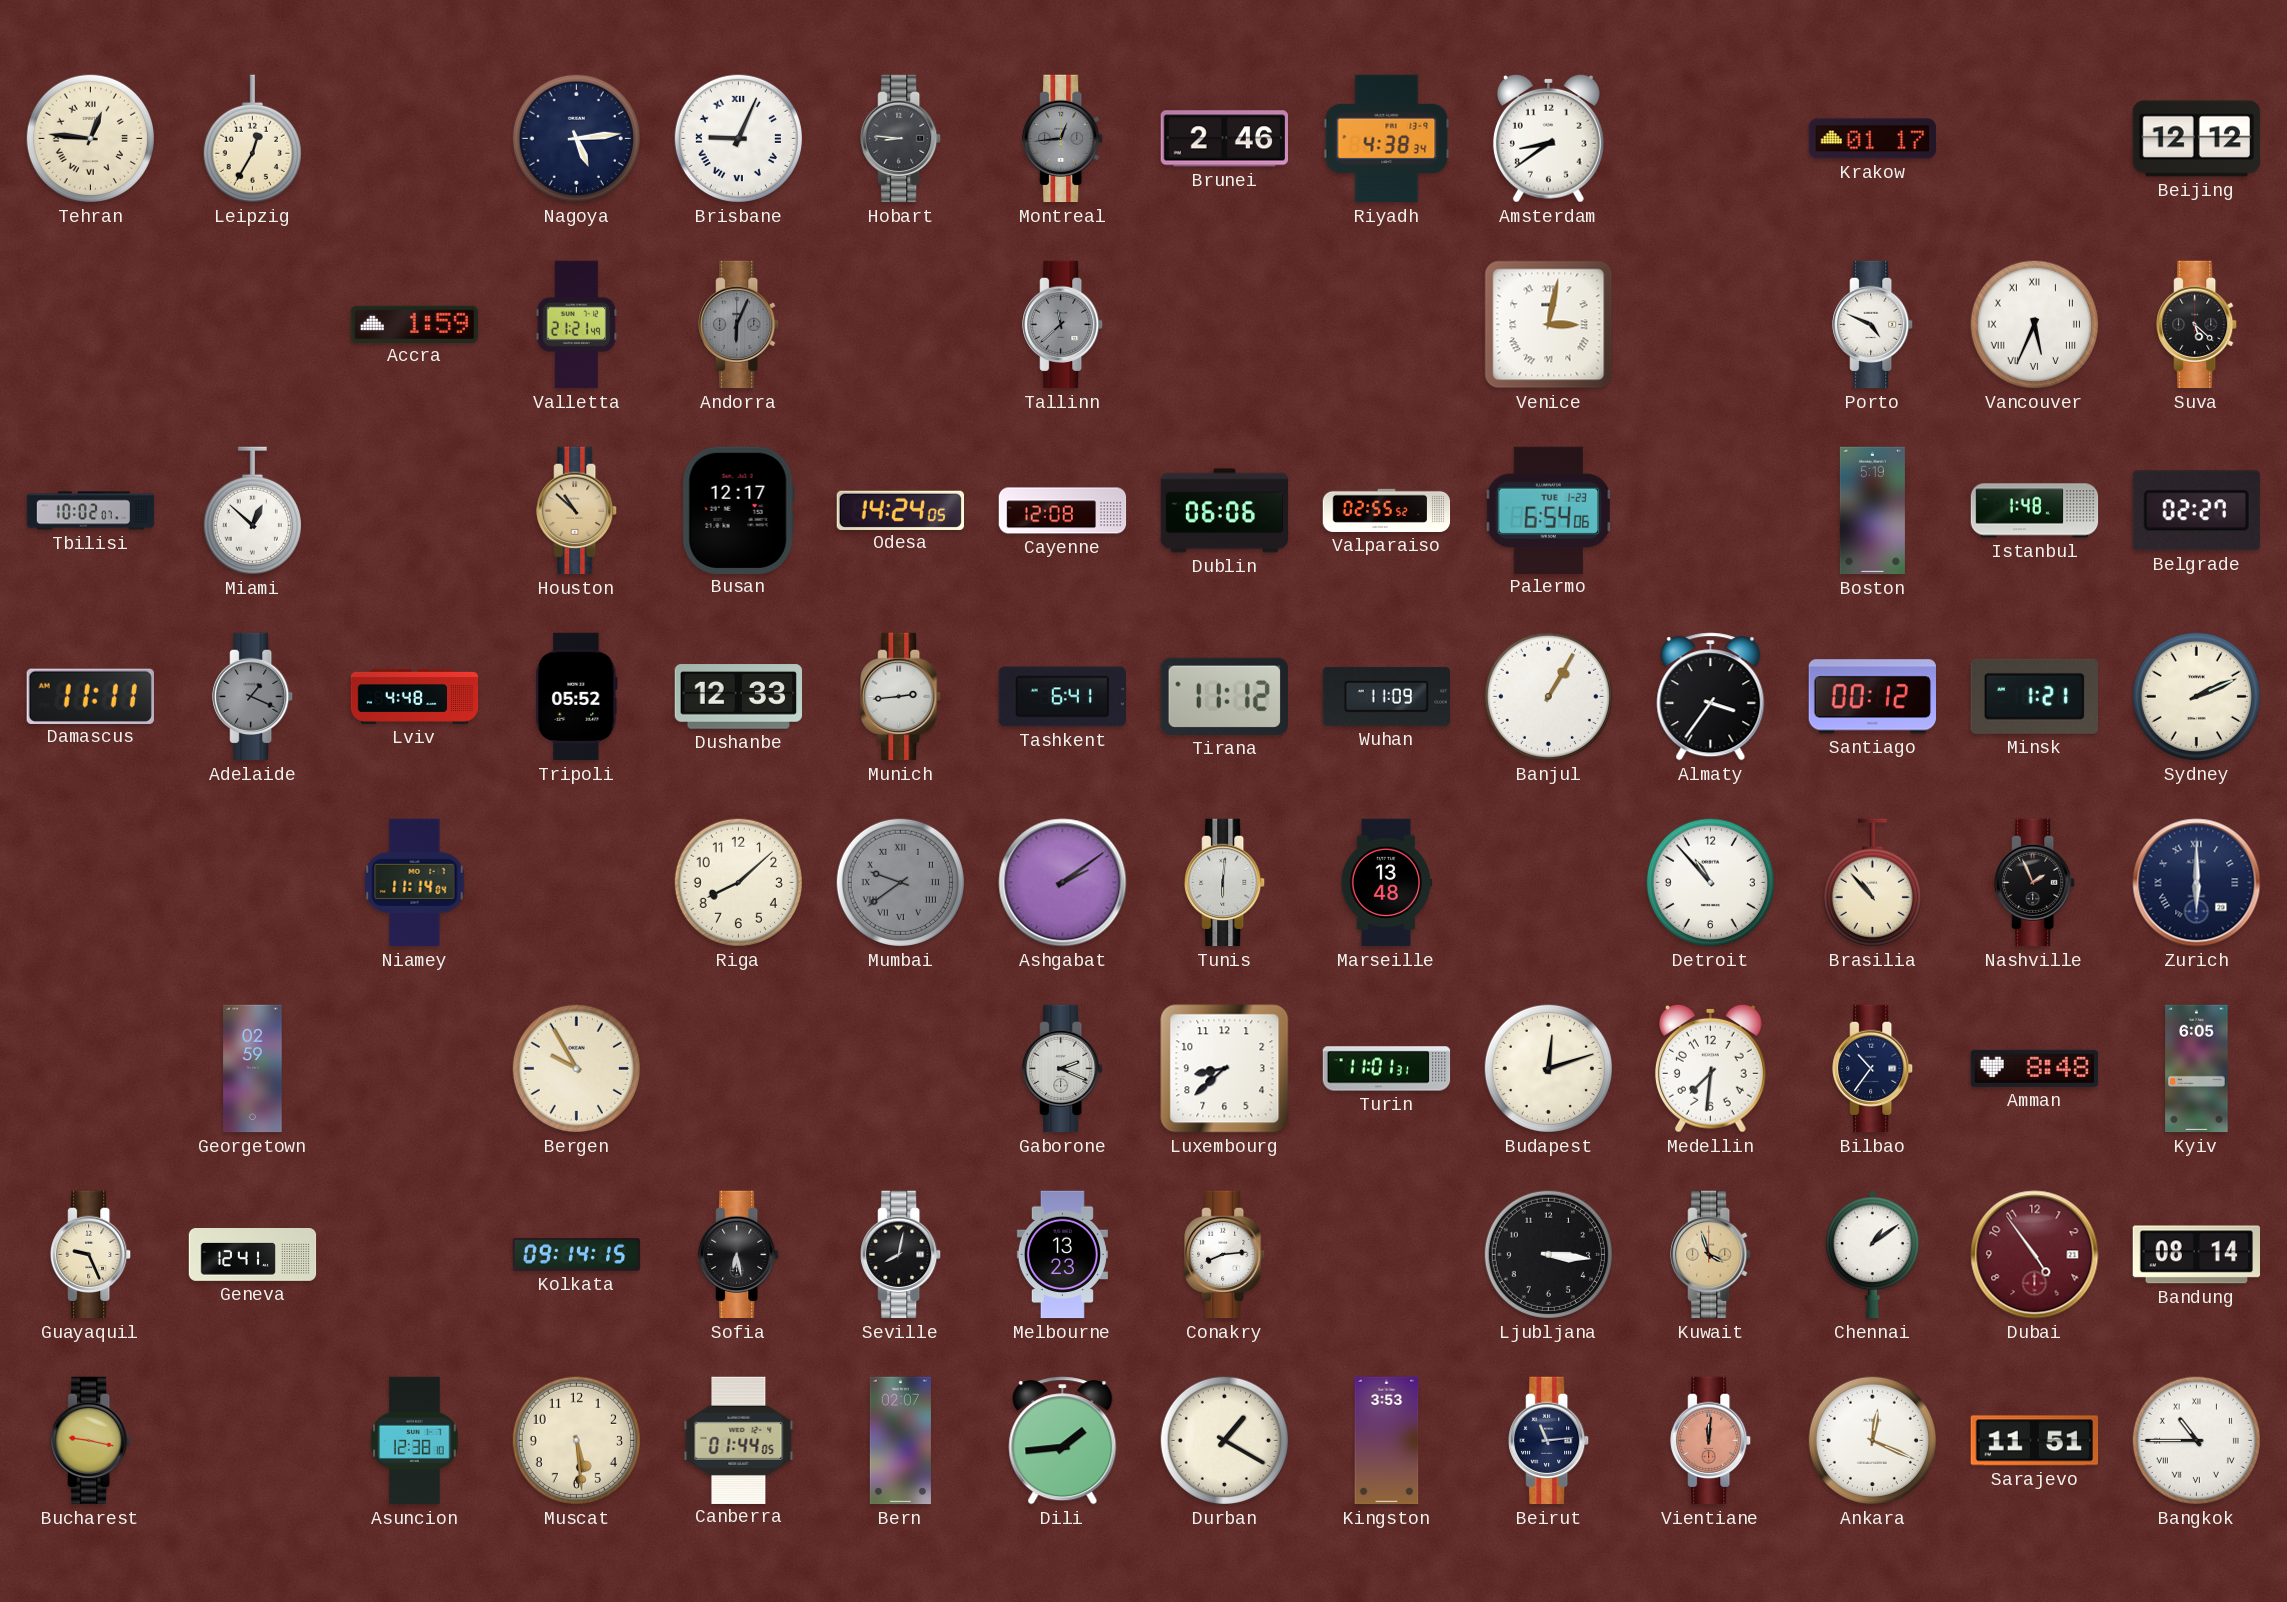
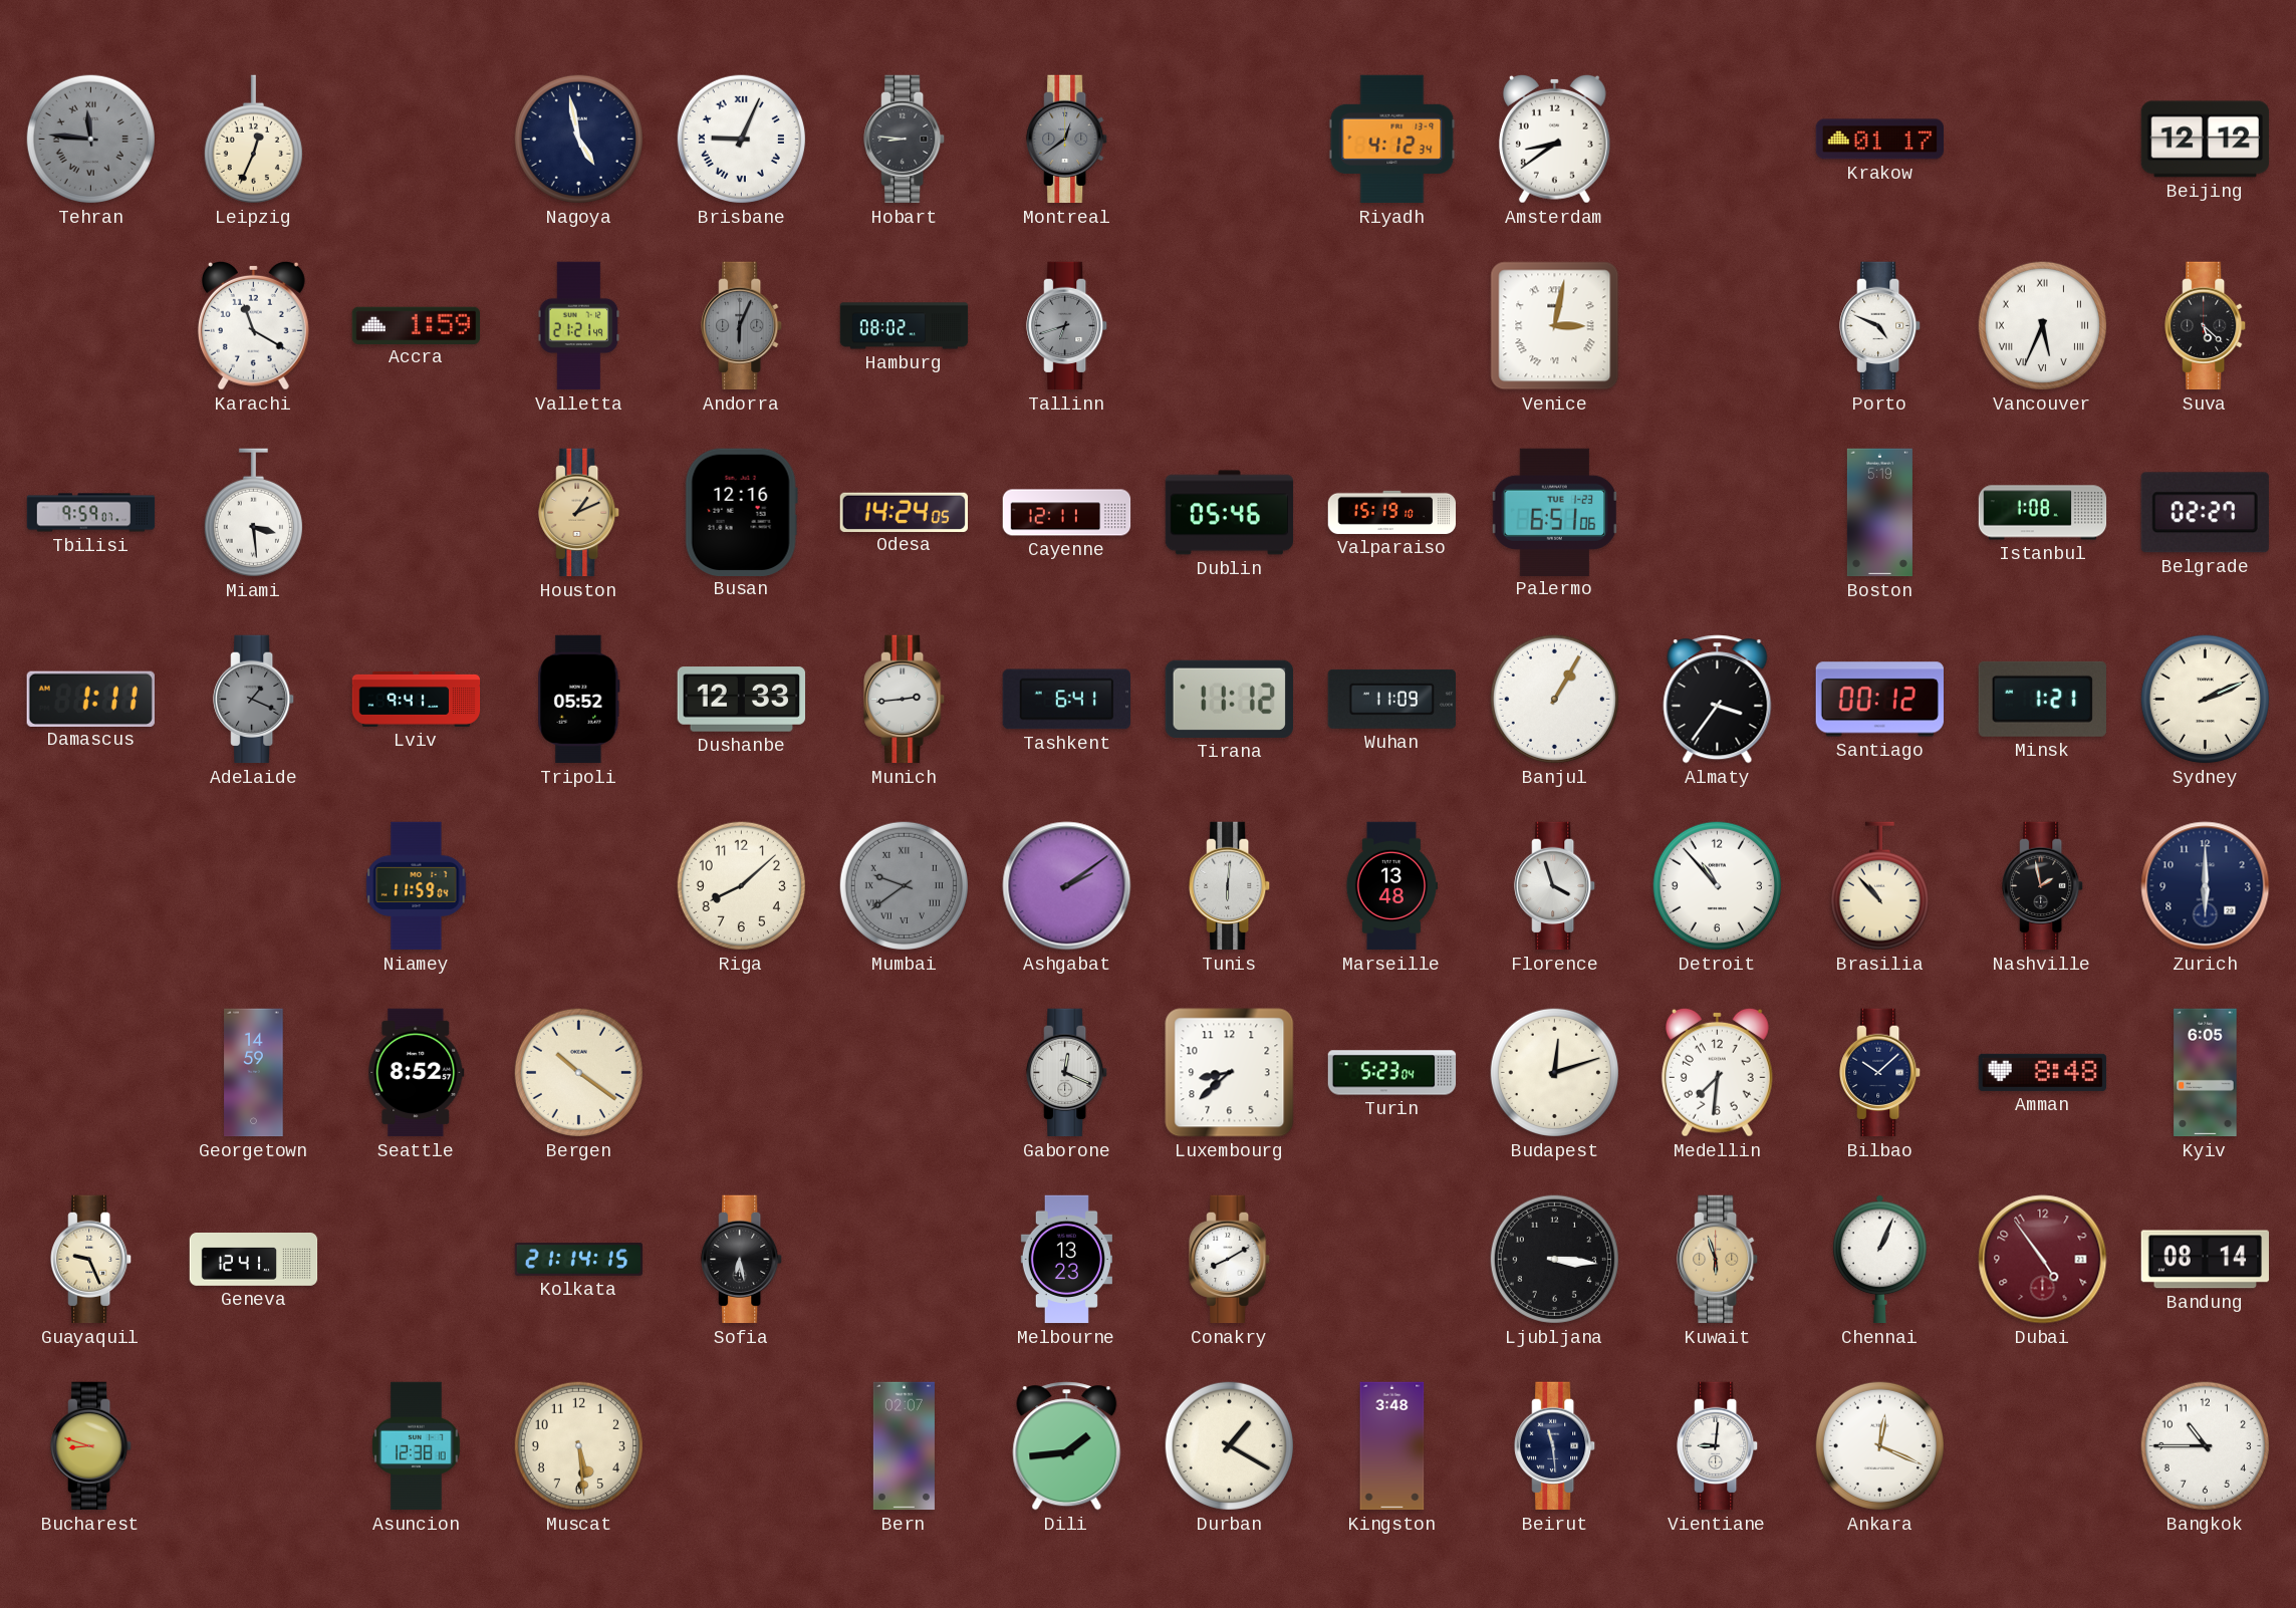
Tehran: 12:46 -> 11:46
Tehran dial: cream -> grey
Leipzig: 12:35 -> 12:34
Nagoya: 5:14 -> 4:58
Montreal: 12:44 -> 12:39
Brunei: 2:46 -> none
Riyadh: 4:38 -> 4:12
Karachi: none -> 11:20
Hamburg: none -> 08:02
Tallinn: 11:38 -> 6:42
Tbilisi: 10:02 -> 9:59
Miami: 12:52 -> 3:29
Houston: 10:52 -> 1:11
Busan: 12:17 -> 12:16
Cayenne: 12:08 -> 12:11
Dublin: 06:06 -> 05:46
Valparaiso: 02:55 -> 15:19
Palermo: 6:54 -> 6:51
Istanbul: 1:48 -> 1:08
Damascus: 11:11 -> 1:11
Lviv: 4:48 -> 9:41
Niamey: 11:14 -> 11:59
Florence: none -> 3:57
Nashville: 1:56 -> 1:58
Zurich numerals: Roman -> Arabic
Georgetown: 02:59 -> 14:59
Seattle: none -> 8:52
Bergen: 9:55 -> 10:21
Gaborone: 2:19 -> 12:19
Turin: 11:01 -> 5:23
Bilbao: 10:36 -> 10:08
Kolkata: 09:14 -> 21:14
Seville: 8:02 -> none
Conakry: 8:14 -> 8:10
Kuwait: 3:57 -> 5:57
Chennai: 1:09 -> 1:04
Bucharest: 9:17 -> 8:48
Canberra: 01:44 -> none
Kingston: 3:53 -> 3:48
Beirut: 11:14 -> 11:29
Vientiane: 12:01 -> 9:01
Vientiane dial: salmon -> white
Sarajevo: 11:51 -> none
Bangkok numerals: Roman -> Arabic
